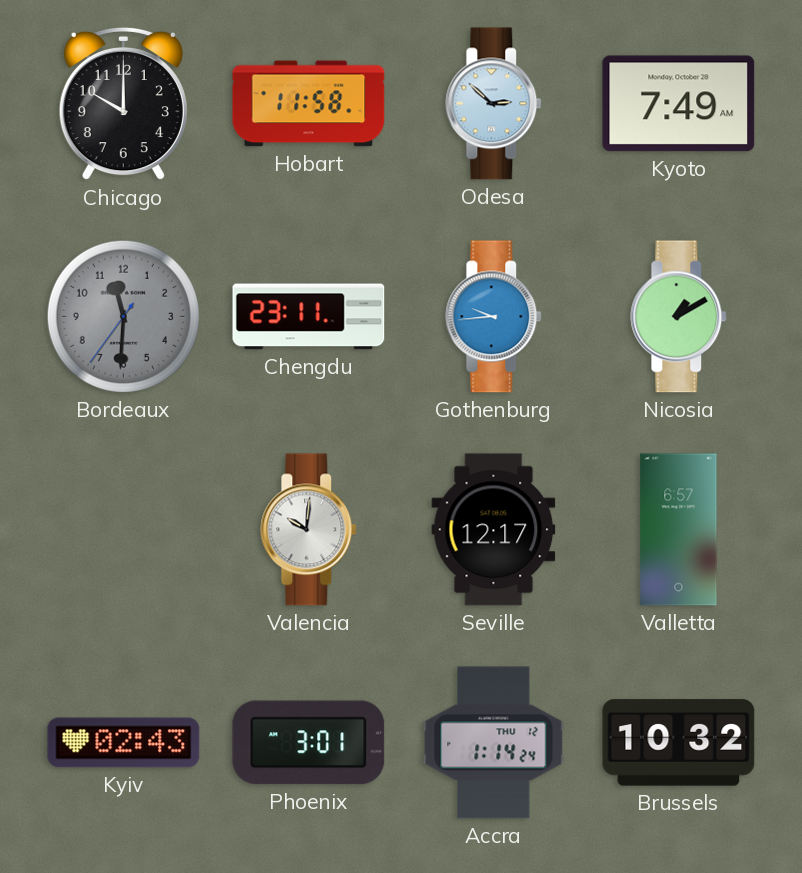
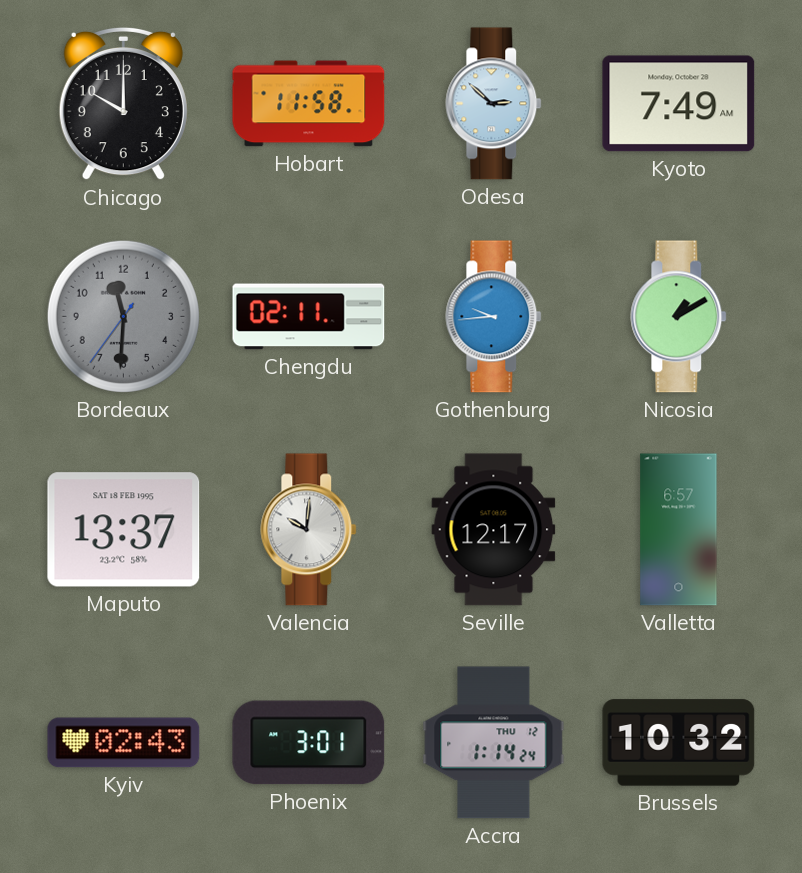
Chengdu: 23:11 -> 02:11
Maputo: none -> 13:37
